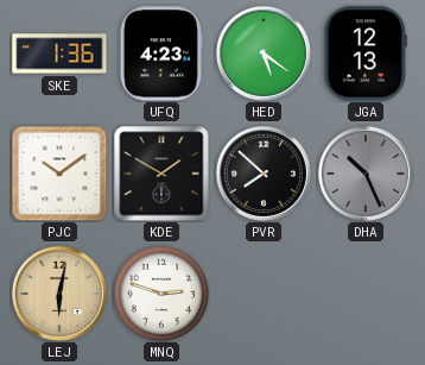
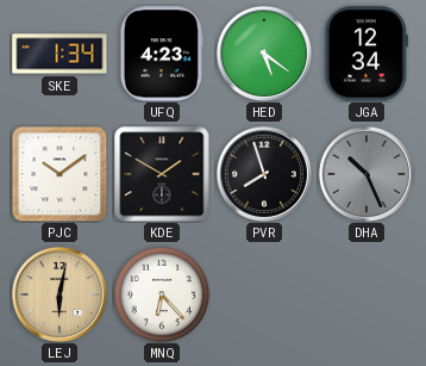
SKE: 1:36 -> 1:34
JGA: 12:13 -> 12:34
PVR: 7:52 -> 7:57
MNQ: 2:48 -> 6:23
